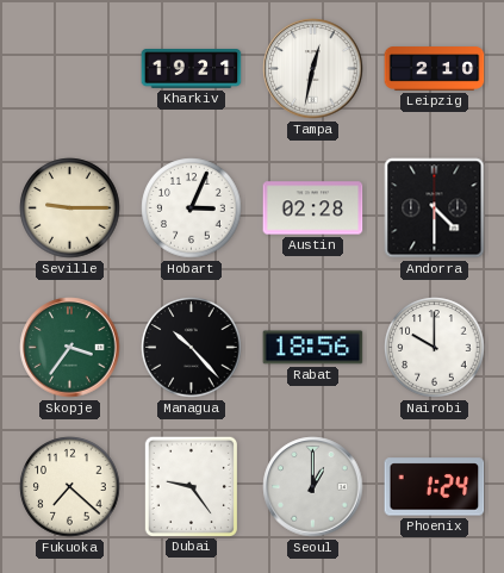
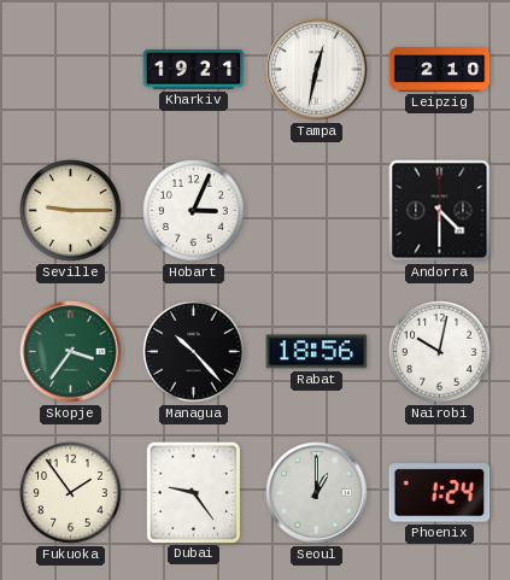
Austin: 02:28 -> none
Nairobi: 10:00 -> 10:02
Fukuoka: 7:22 -> 1:54
